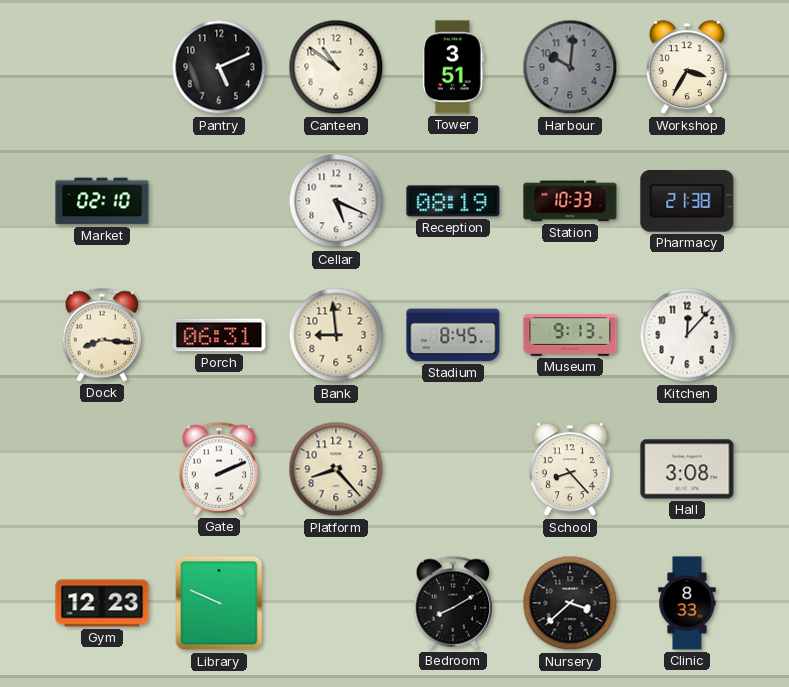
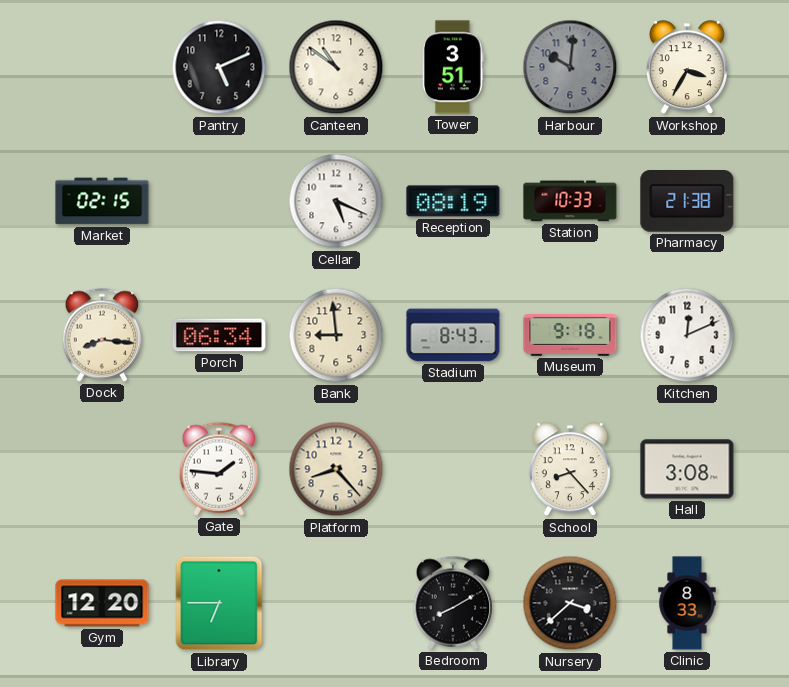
Market: 02:10 -> 02:15
Porch: 06:31 -> 06:34
Stadium: 8:45 -> 8:43
Museum: 9:13 -> 9:18
Kitchen: 12:07 -> 12:11
Gate: 2:11 -> 1:46
Gym: 12:23 -> 12:20
Library: 9:49 -> 6:45
